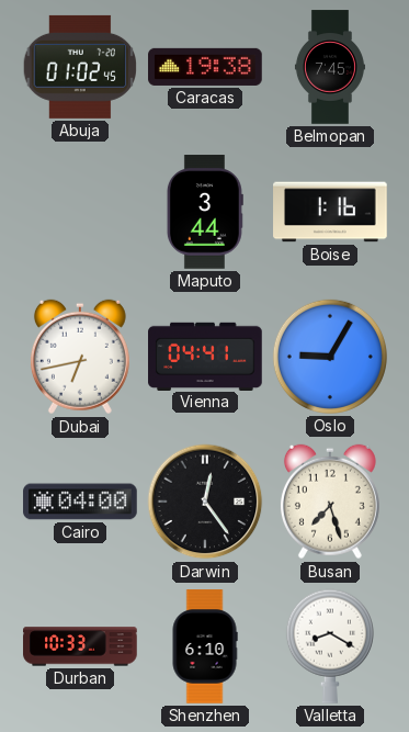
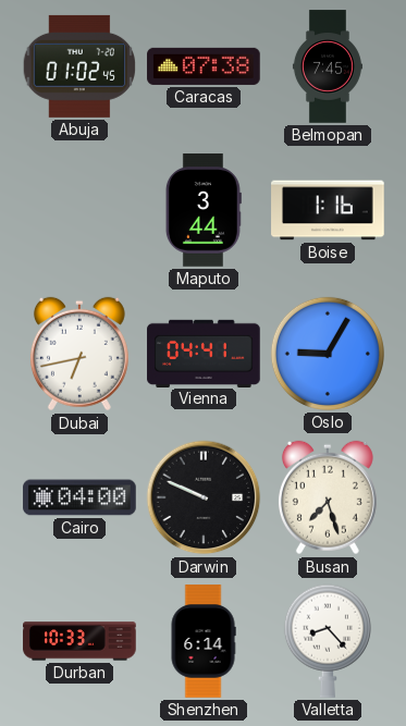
Caracas: 19:38 -> 07:38
Darwin: 12:24 -> 9:49
Shenzhen: 6:10 -> 6:14
Valletta: 8:20 -> 8:23
